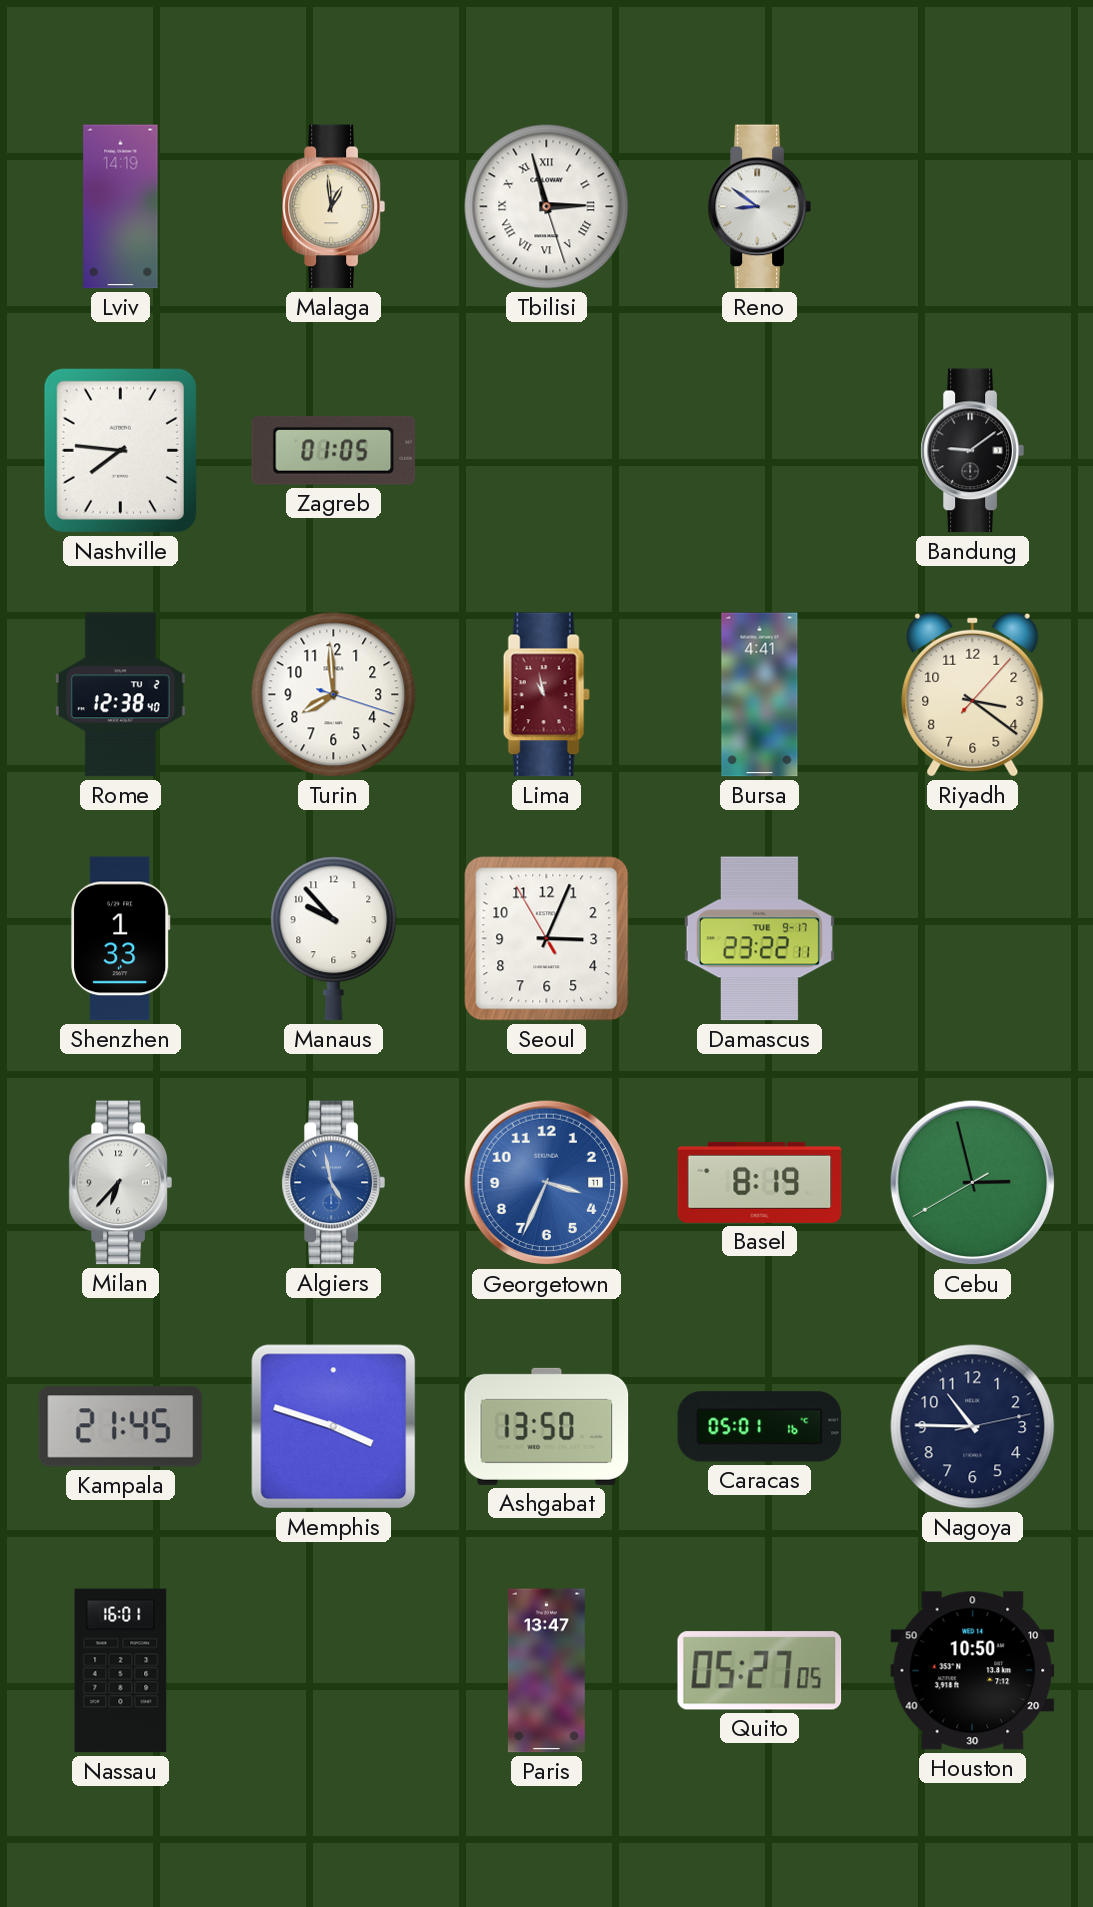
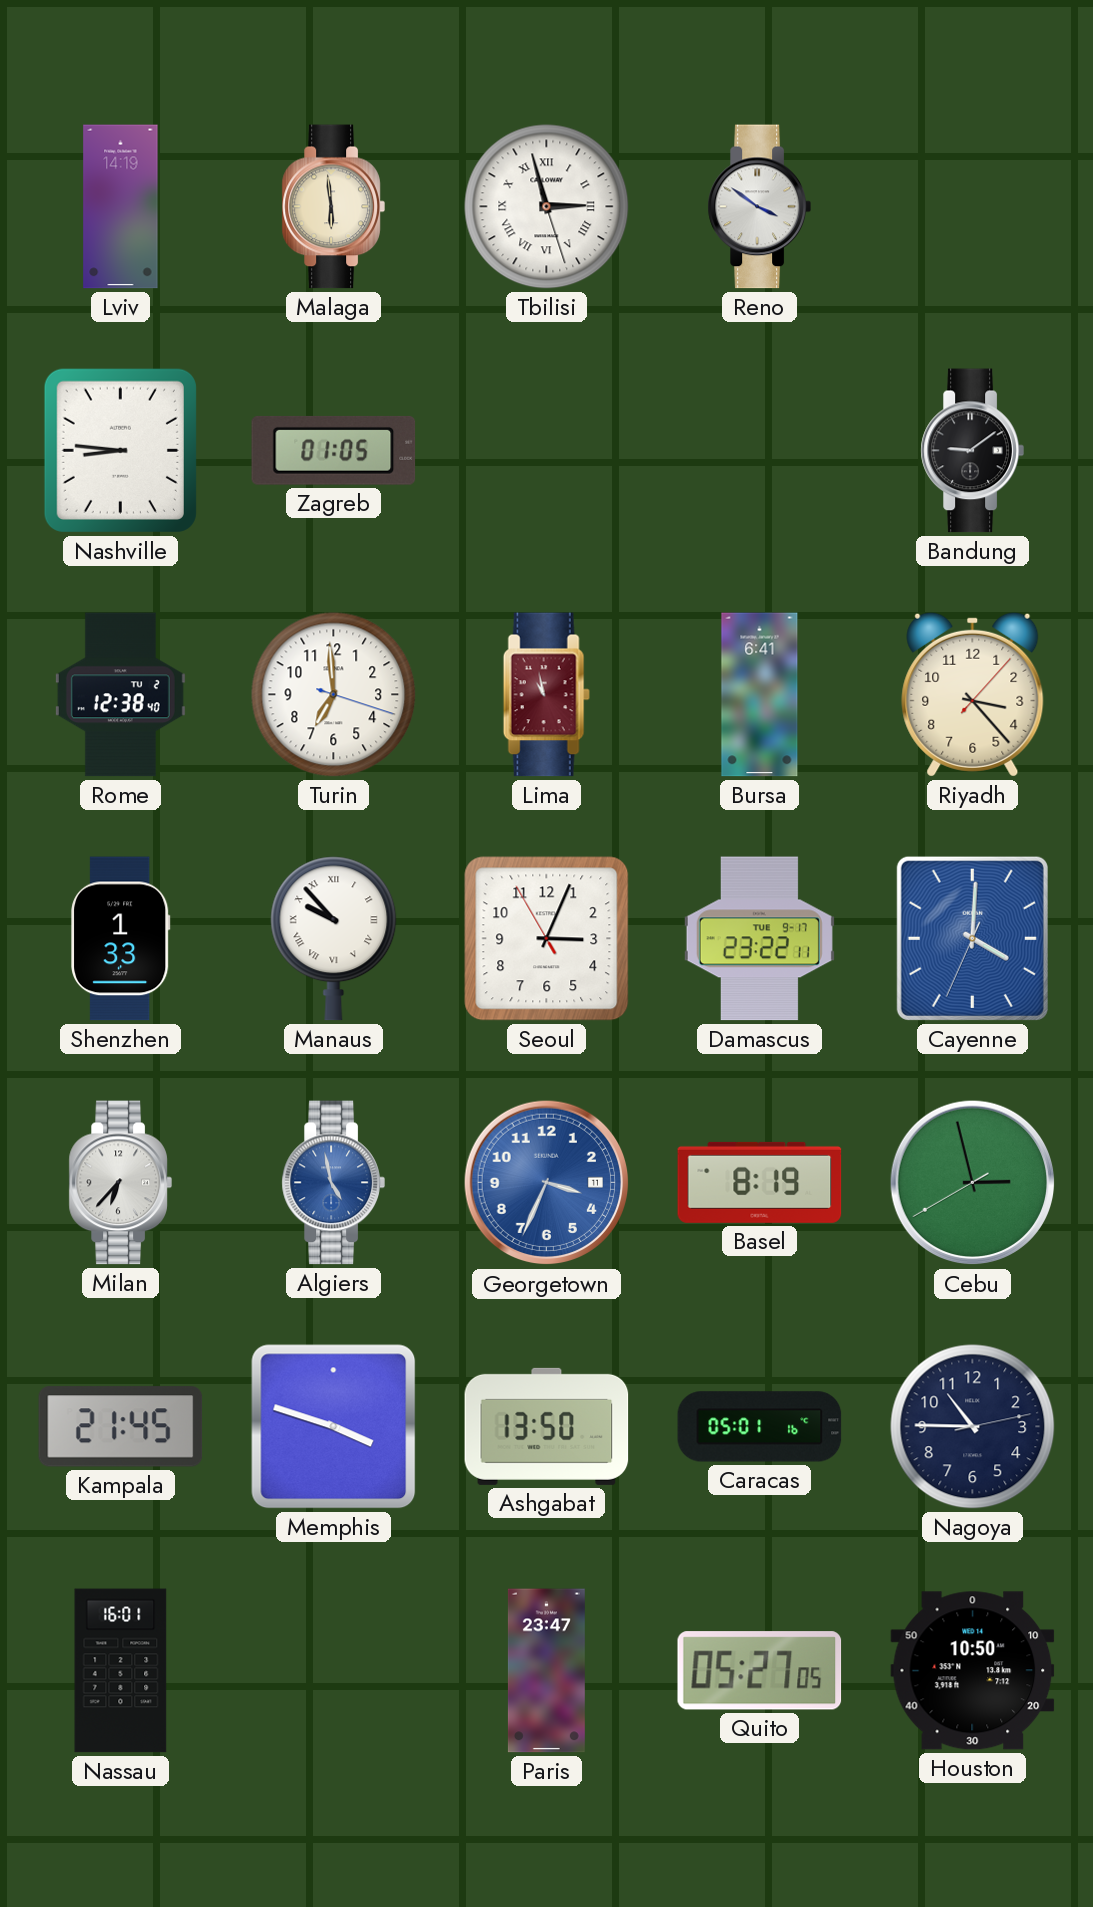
Malaga: 12:59 -> 5:59
Reno: 8:51 -> 3:51
Nashville: 7:46 -> 8:46
Turin: 7:59 -> 6:59
Bursa: 4:41 -> 6:41
Riyadh: 3:21 -> 3:23
Manaus numerals: Arabic -> Roman
Cayenne: none -> 4:00
Paris: 13:47 -> 23:47
